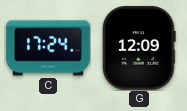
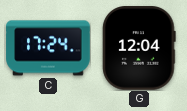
G: 12:09 -> 12:04
